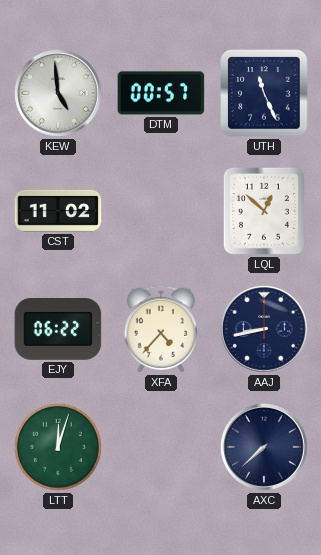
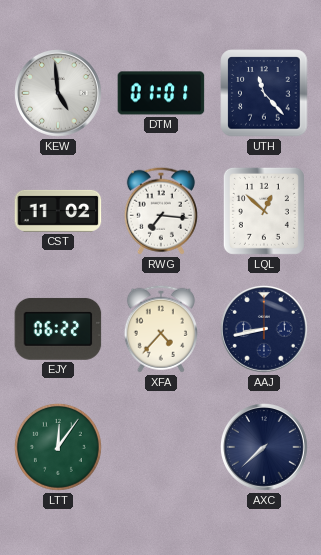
DTM: 00:57 -> 01:01
UTH: 11:26 -> 11:23
RWG: none -> 7:16
LTT: 12:03 -> 12:06
